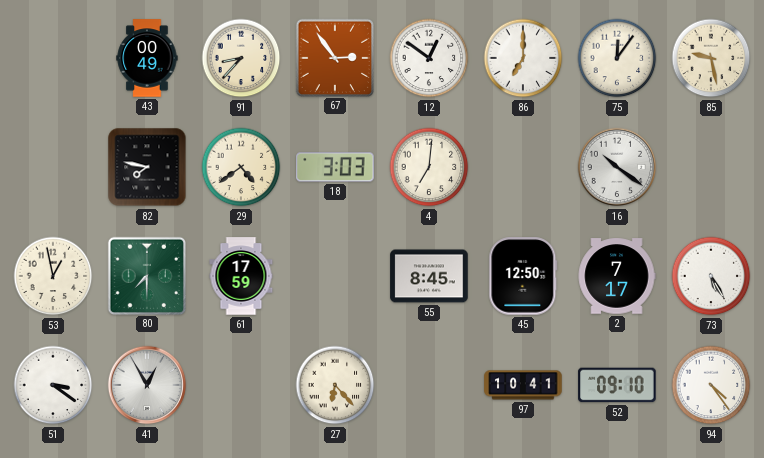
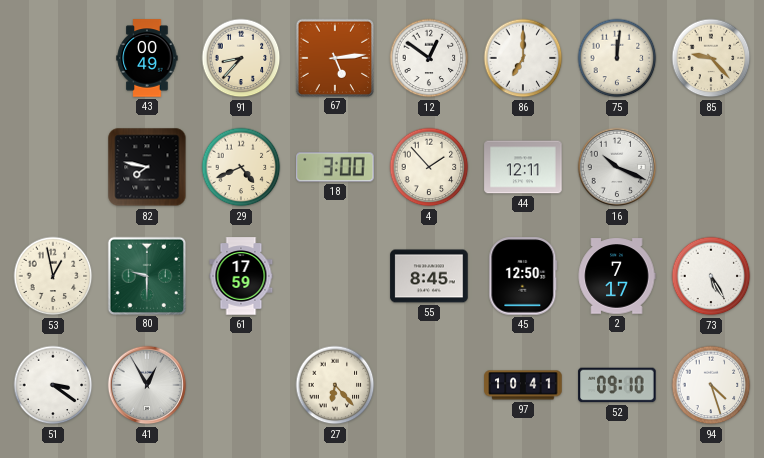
67: 2:54 -> 5:14
75: 12:06 -> 12:01
85: 9:28 -> 9:23
29: 4:39 -> 4:41
18: 3:03 -> 3:00
4: 7:01 -> 1:53
44: none -> 12:11
16: 10:21 -> 10:19
80: 7:30 -> 9:30
94: 4:24 -> 4:27
